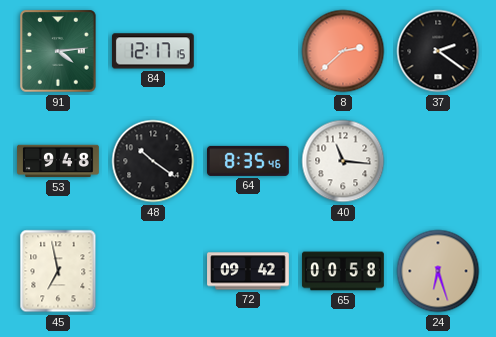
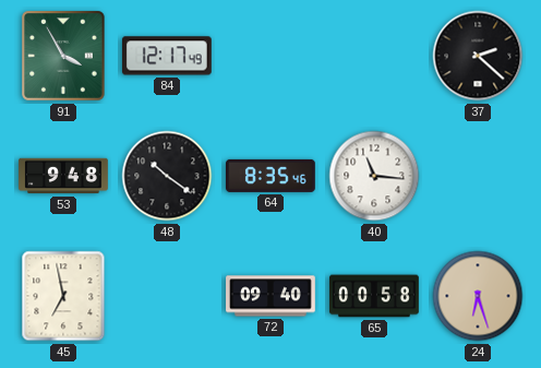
91: 4:14 -> 3:55
84: 12:17:15 -> 12:17:49
8: 2:38 -> none
37: 2:21 -> 2:22
72: 09:42 -> 09:40
